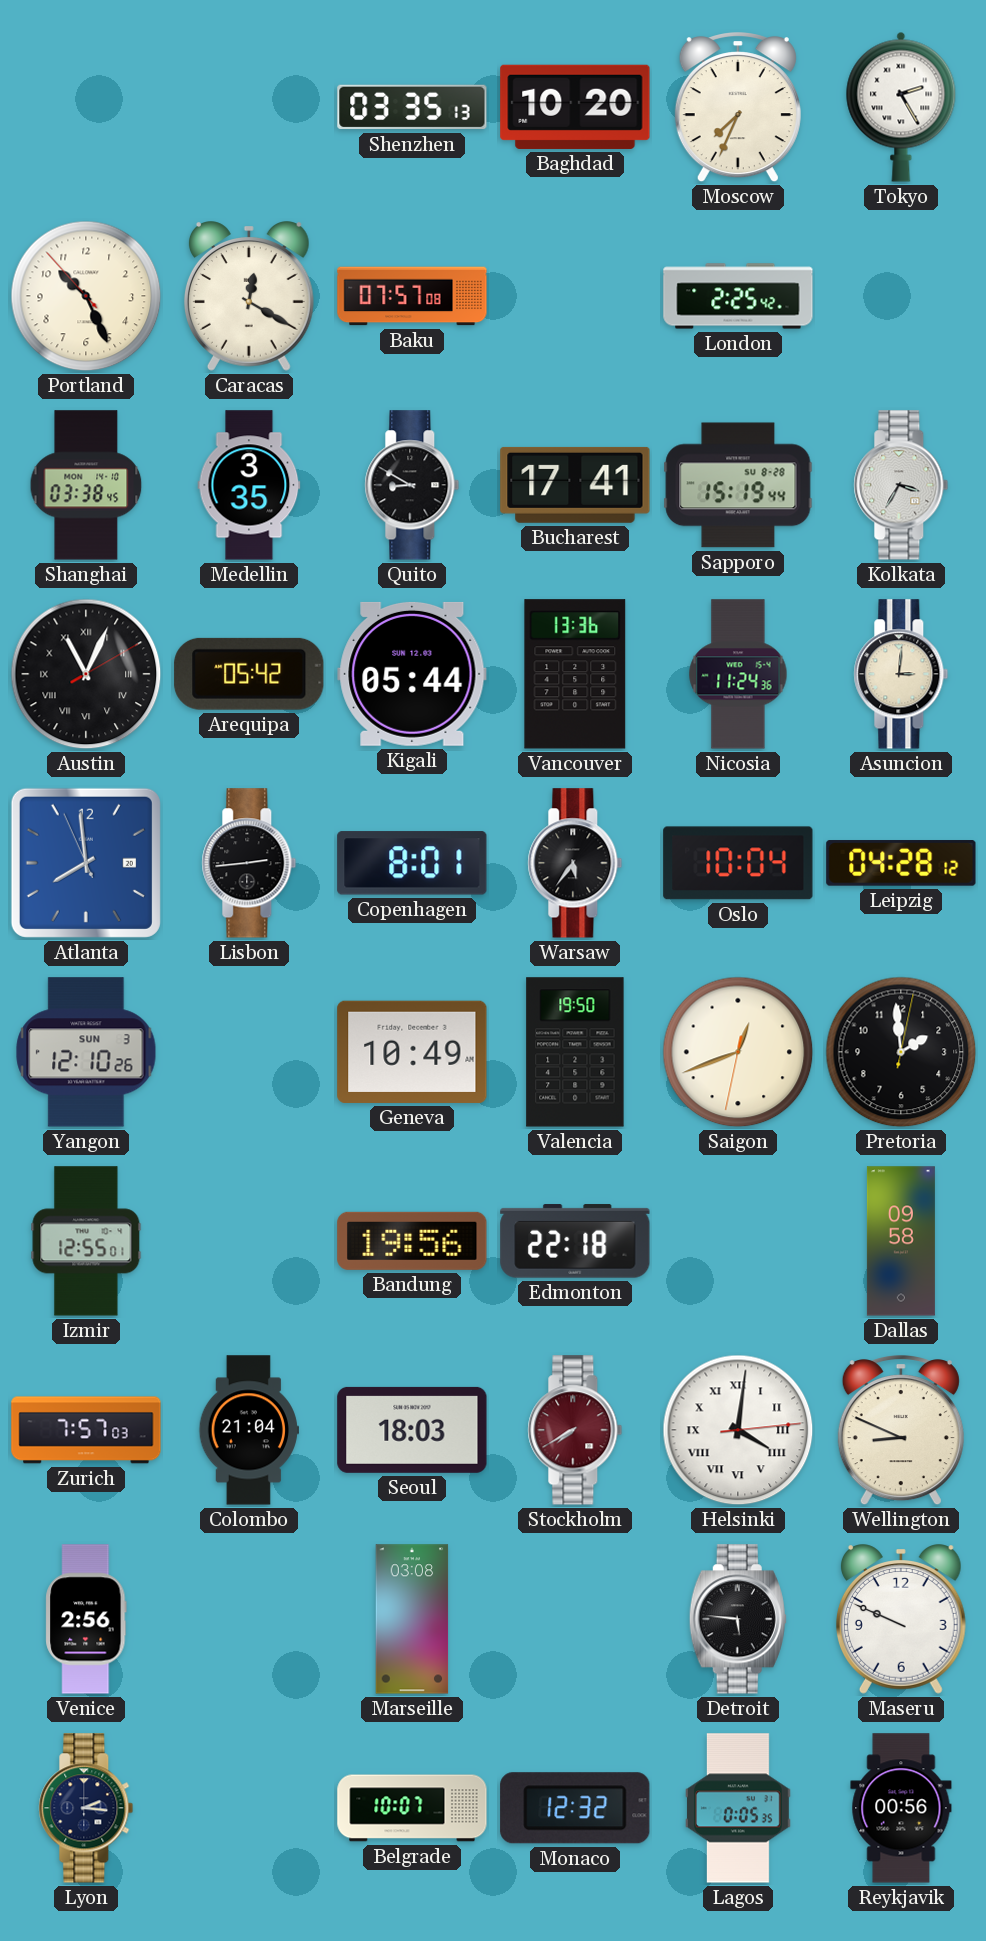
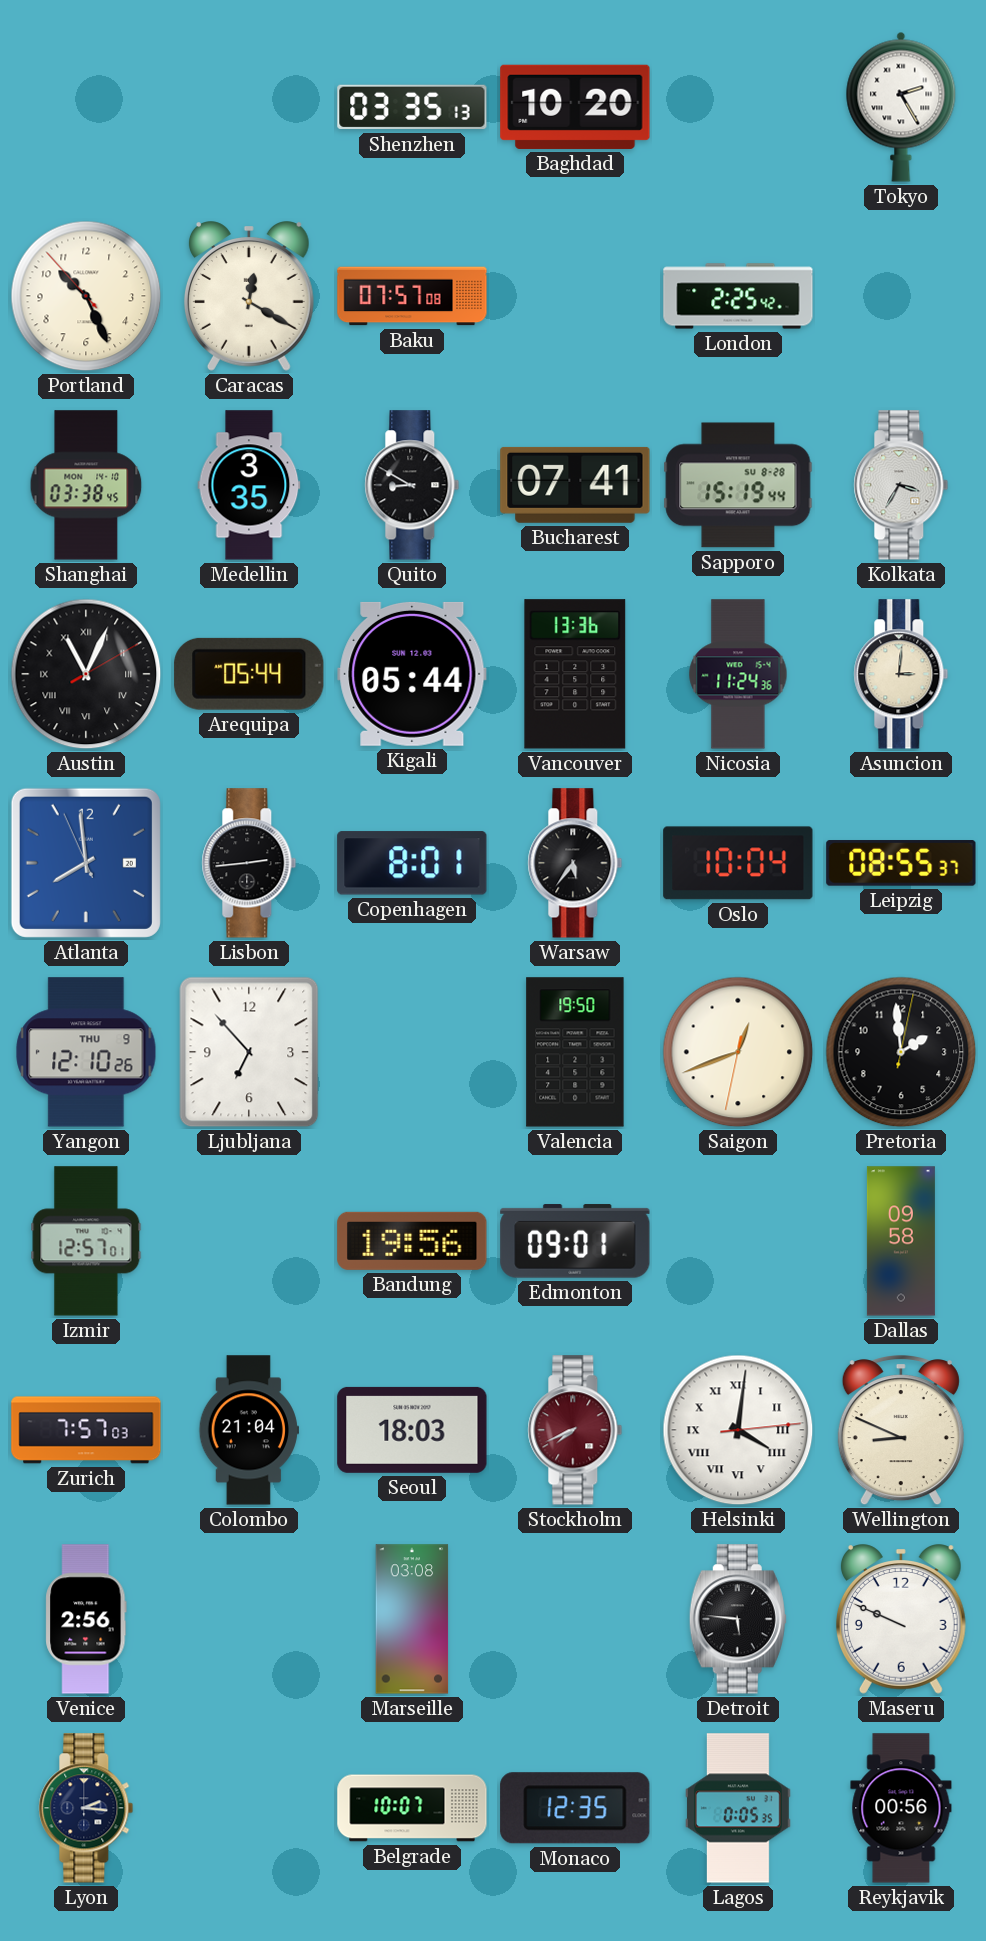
Moscow: 7:34 -> none
Bucharest: 17:41 -> 07:41
Arequipa: 05:42 -> 05:44
Leipzig: 04:28 -> 08:55
Yangon date: SUN 3 -> THU 9
Ljubljana: none -> 6:53
Geneva: 10:49 -> none
Izmir: 12:55 -> 12:57
Edmonton: 22:18 -> 09:01
Stockholm: 7:40 -> 7:41
Monaco: 12:32 -> 12:35
